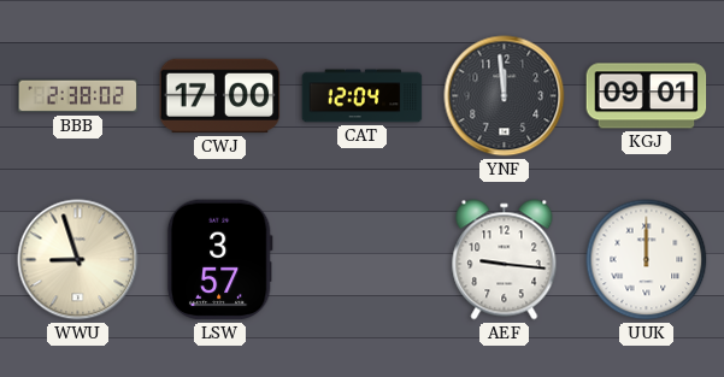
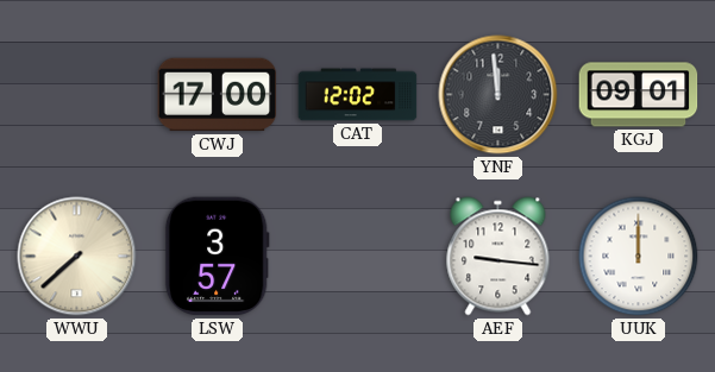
BBB: 2:38 -> none
CAT: 12:04 -> 12:02
WWU: 8:57 -> 7:38
